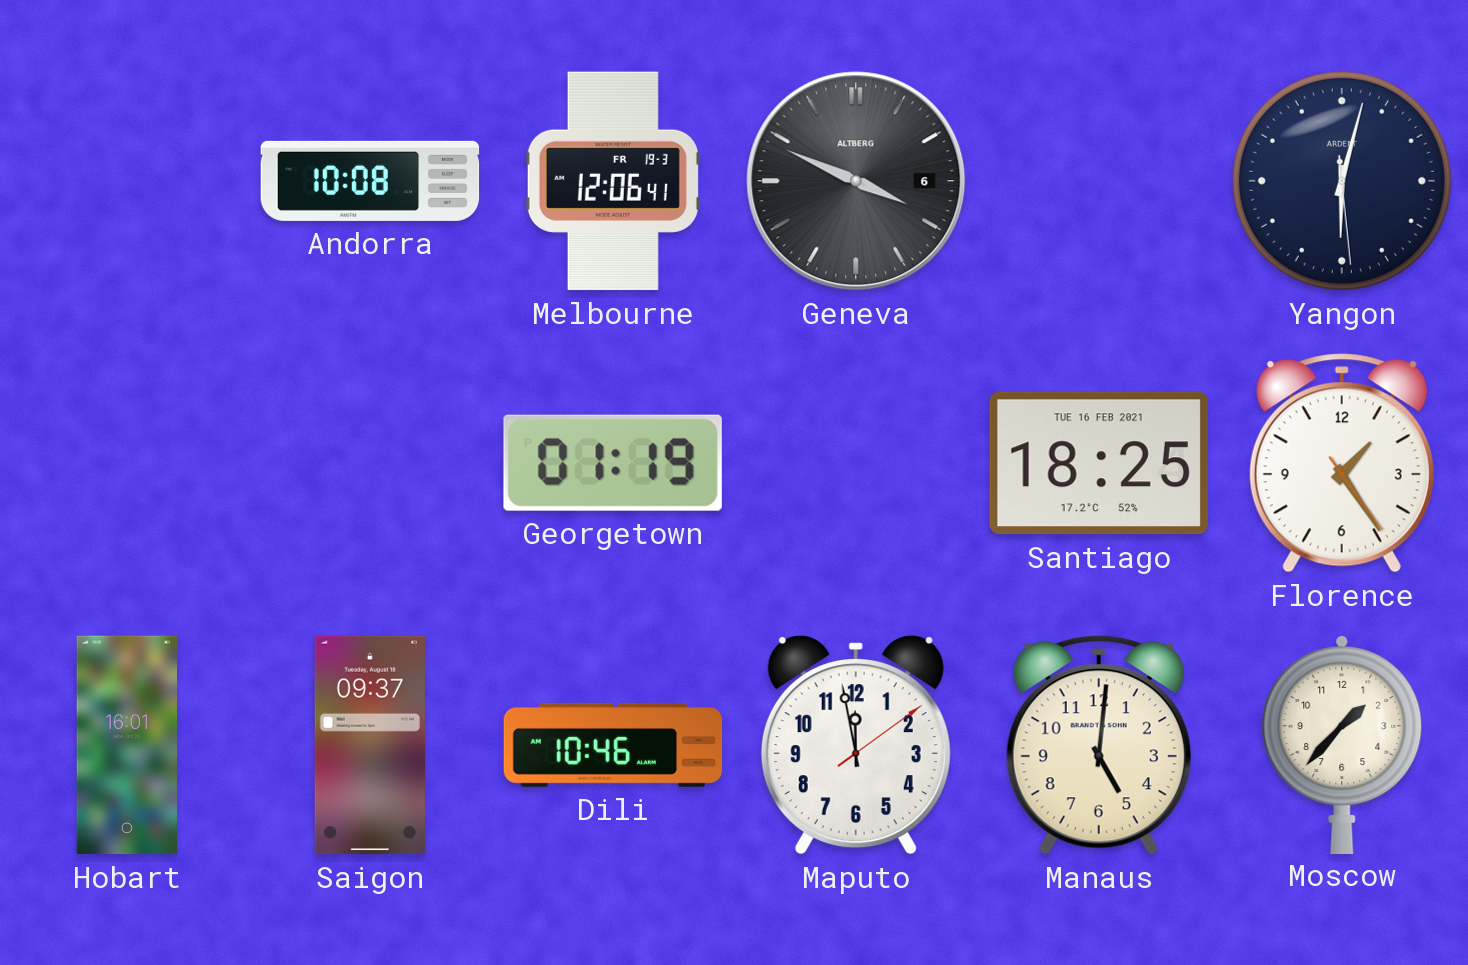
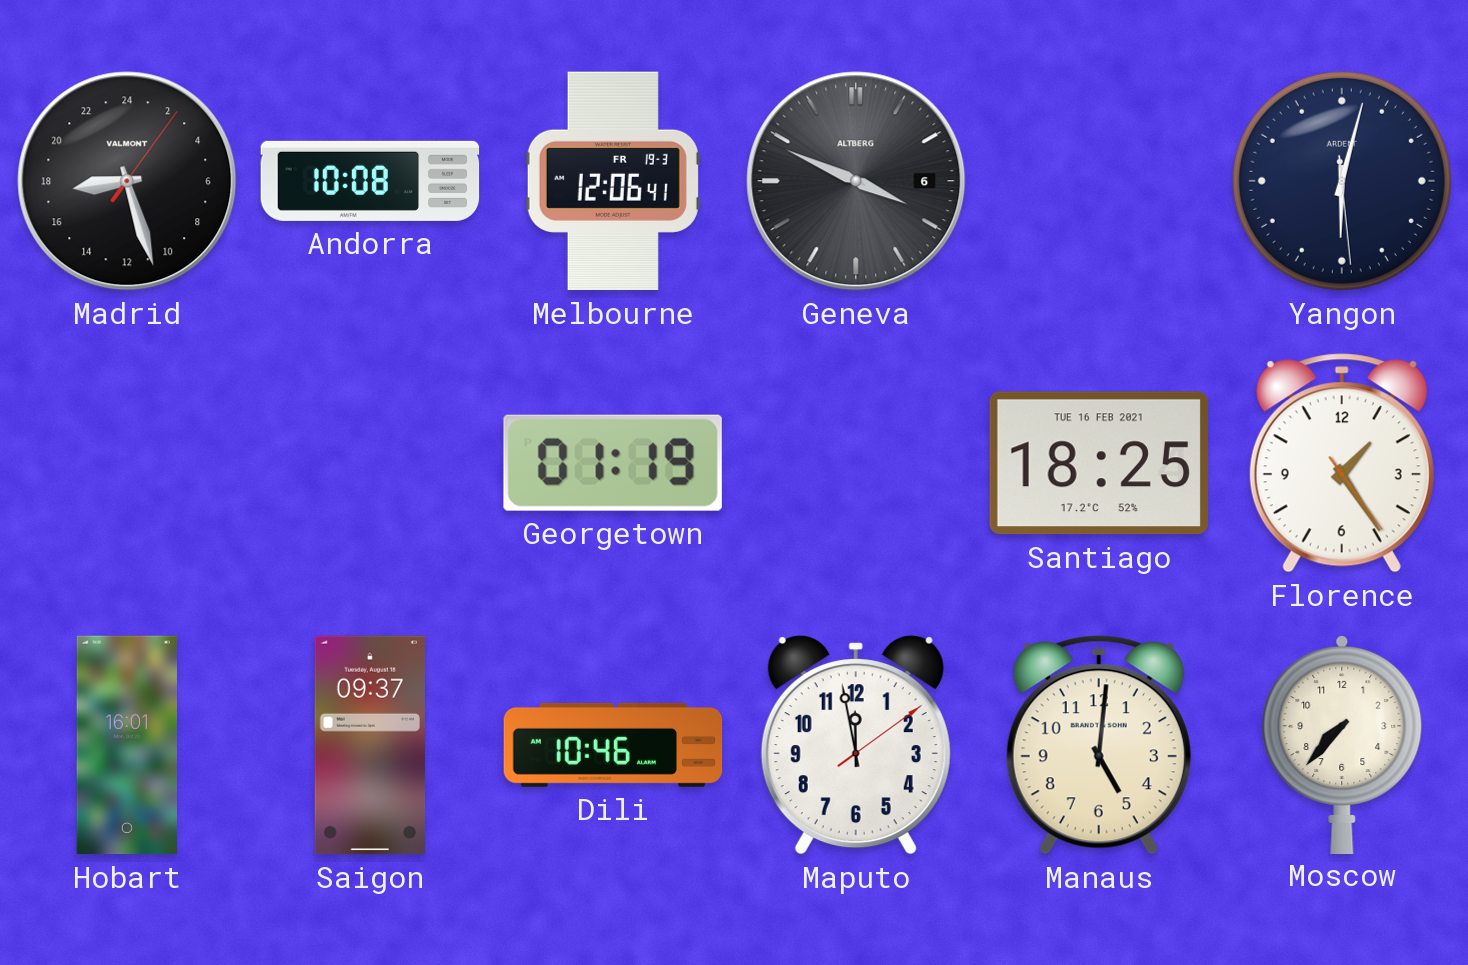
Madrid: none -> 17:27
Moscow: 1:37 -> 7:37
